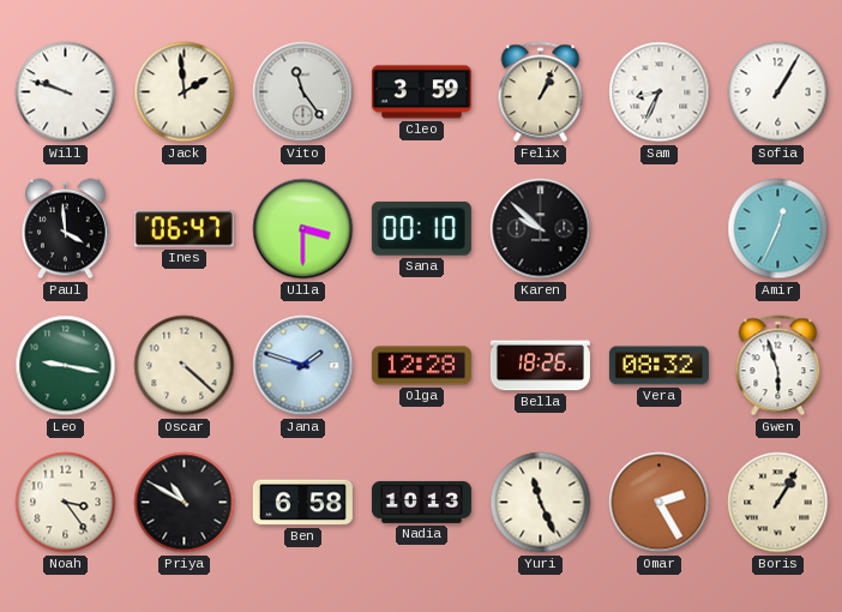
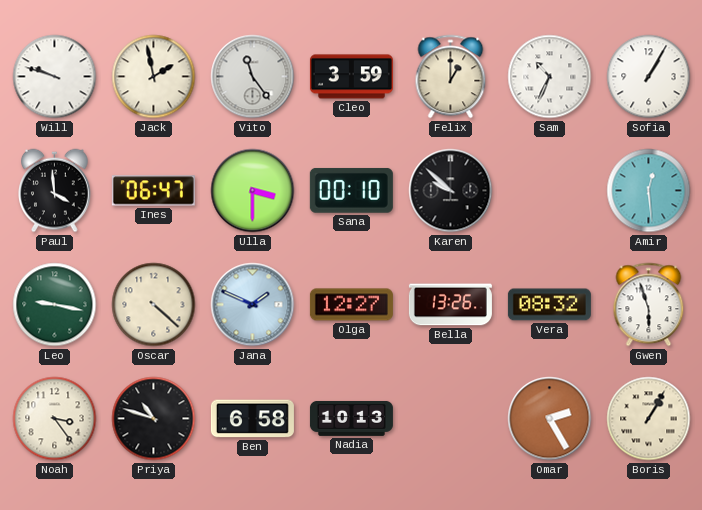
Jack: 1:59 -> 1:58
Felix: 1:04 -> 1:00
Sam: 8:34 -> 10:34
Amir: 12:34 -> 12:29
Jana: 1:48 -> 1:49
Olga: 12:28 -> 12:27
Bella: 18:26 -> 13:26
Priya: 10:50 -> 10:48
Yuri: 11:26 -> none
